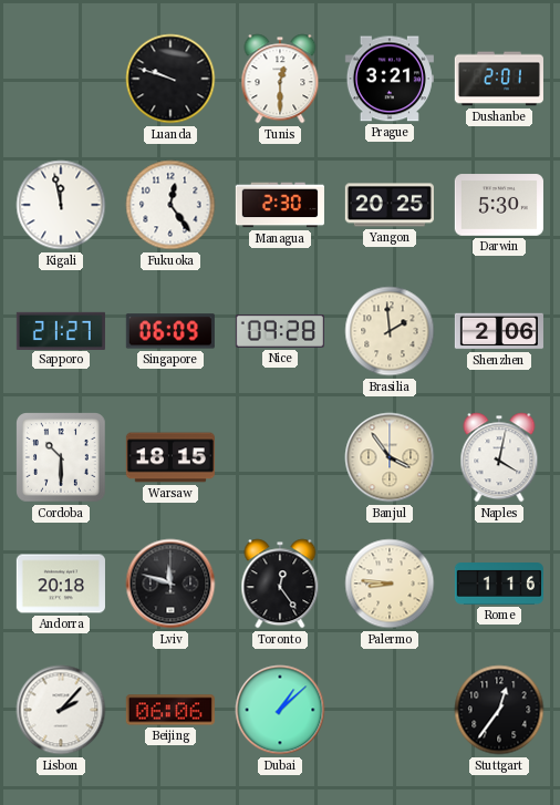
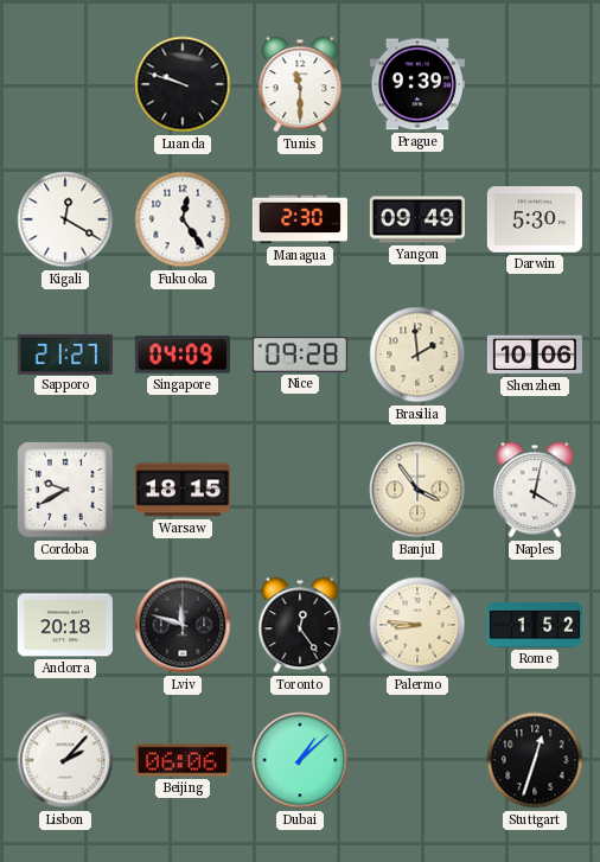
Tunis: 12:30 -> 11:30
Prague: 3:21 -> 9:39
Dushanbe: 2:01 -> none
Kigali: 11:58 -> 12:20
Yangon: 20:25 -> 09:49
Singapore: 06:09 -> 04:09
Shenzhen: 2:06 -> 10:06
Cordoba: 10:30 -> 9:40
Rome: 1:16 -> 1:52
Stuttgart: 12:36 -> 12:33
